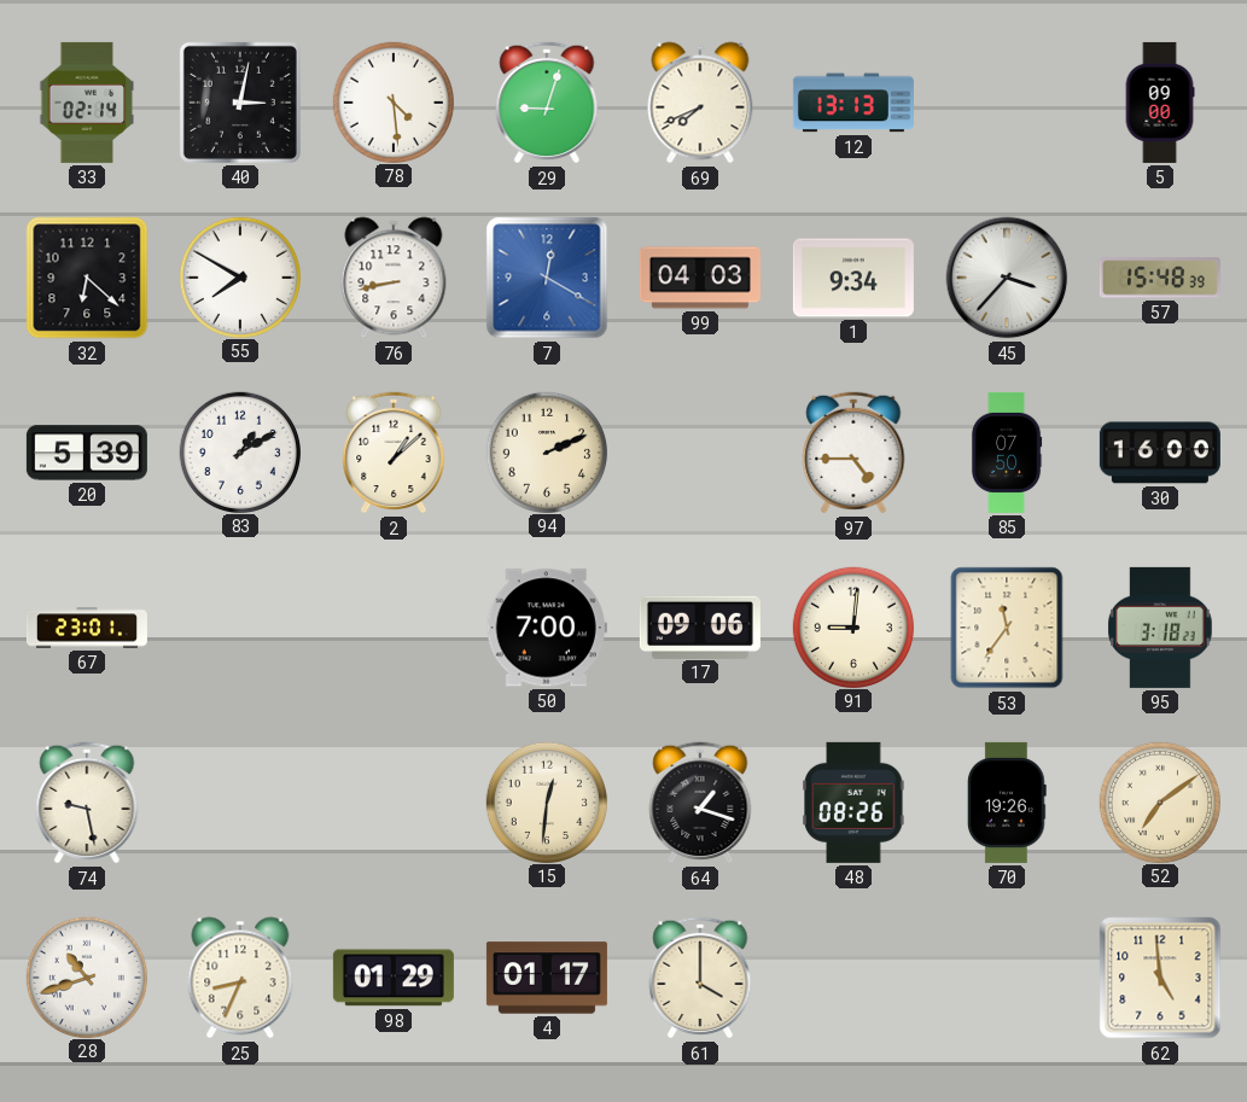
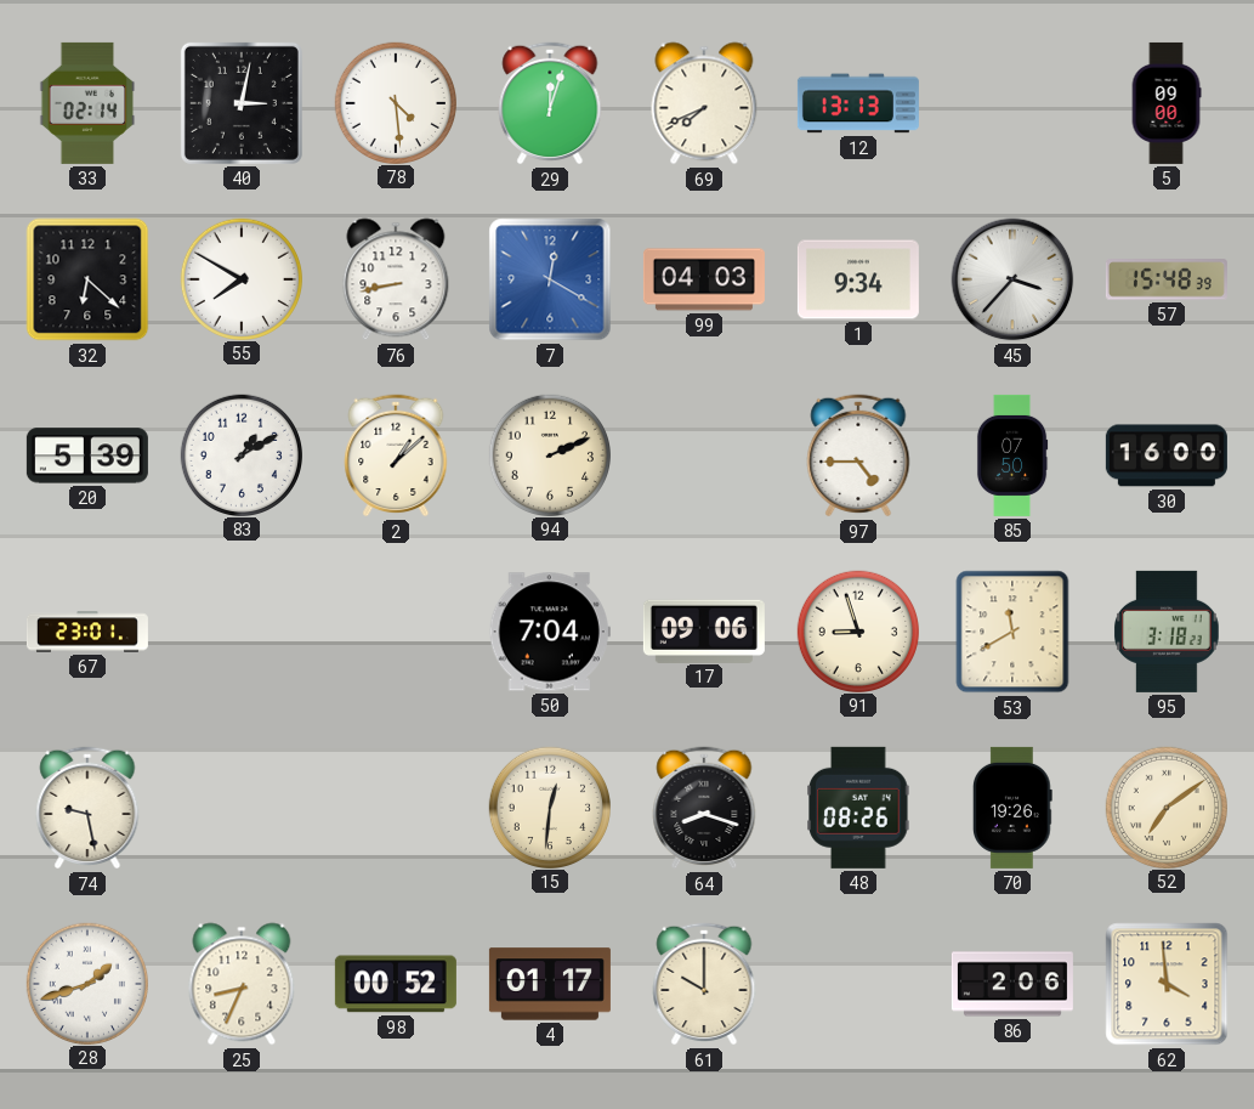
29: 9:03 -> 12:03
50: 7:00 -> 7:04
91: 9:01 -> 8:57
53: 11:36 -> 11:40
64: 1:18 -> 8:18
28: 10:42 -> 1:42
98: 01:29 -> 00:52
61: 4:00 -> 10:00
86: none -> 2:06
62: 4:59 -> 3:59
